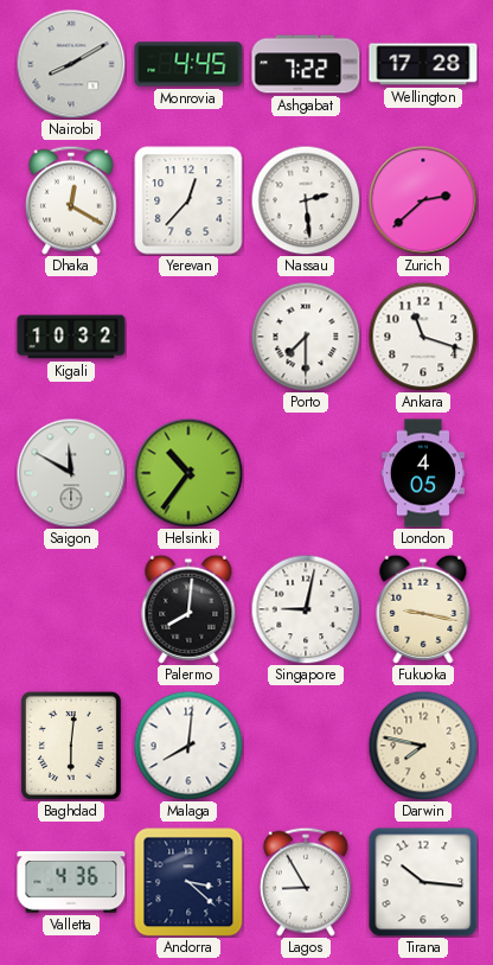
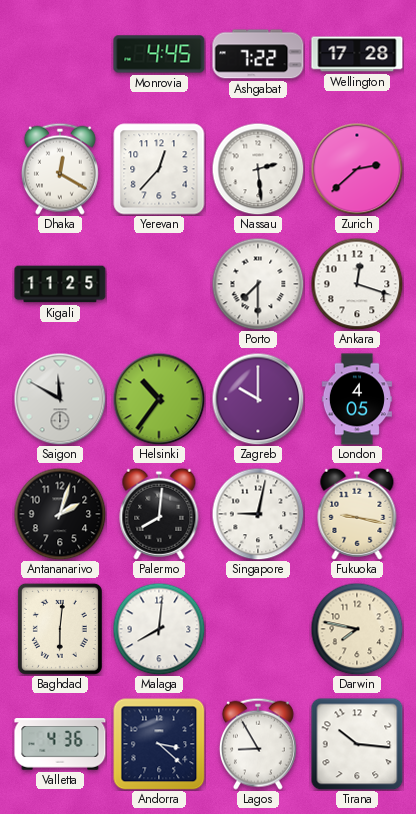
Nairobi: 8:10 -> none
Kigali: 10:32 -> 11:25
Ankara: 11:18 -> 12:18
Zagreb: none -> 10:00
Antananarivo: none -> 2:03
